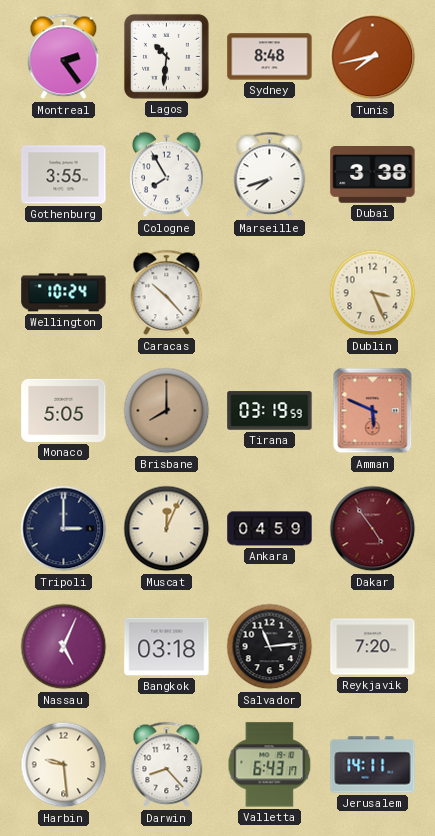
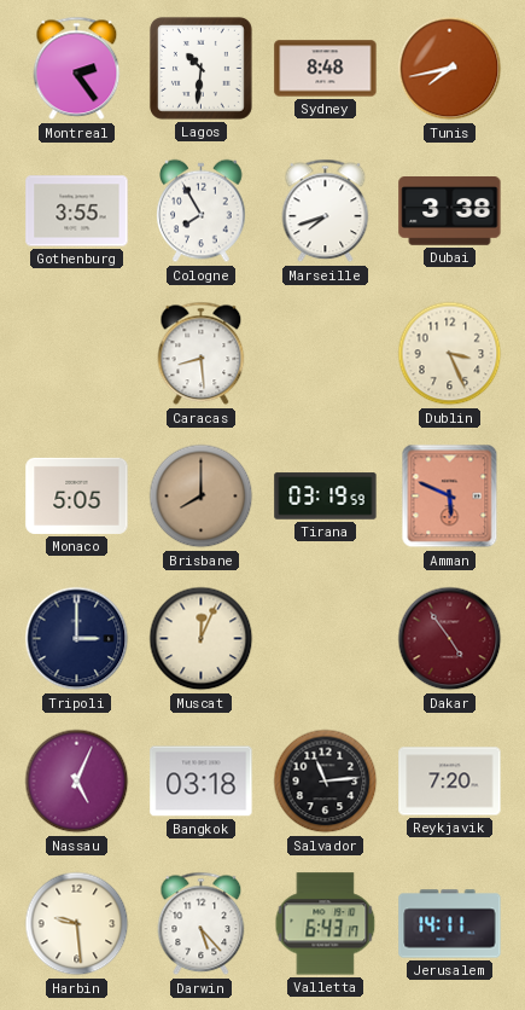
Wellington: 10:24 -> none
Caracas: 10:23 -> 8:29
Ankara: 04:59 -> none
Darwin: 8:23 -> 5:23
